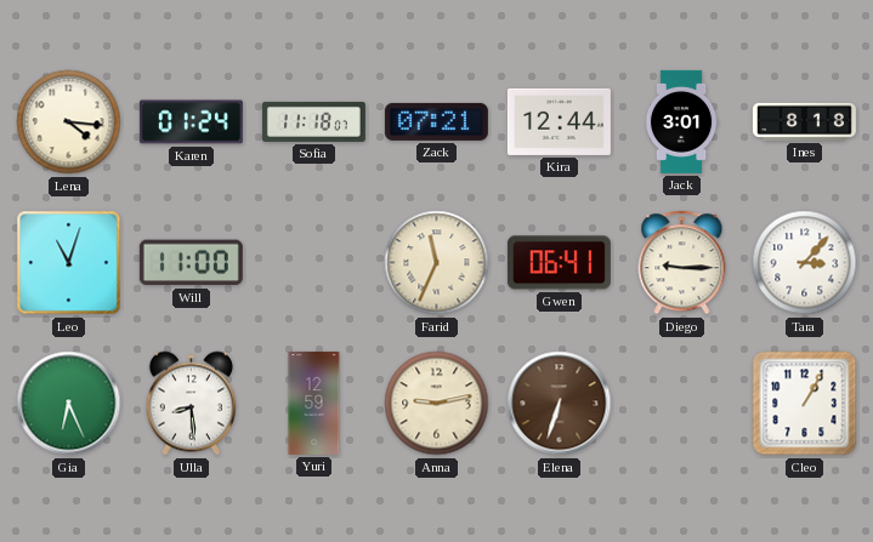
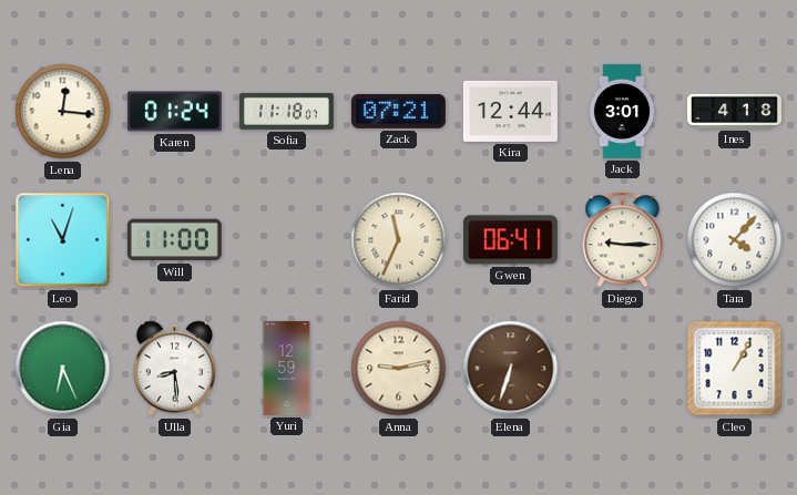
Lena: 4:16 -> 12:16
Ines: 8:18 -> 4:18
Tara: 3:07 -> 4:07
